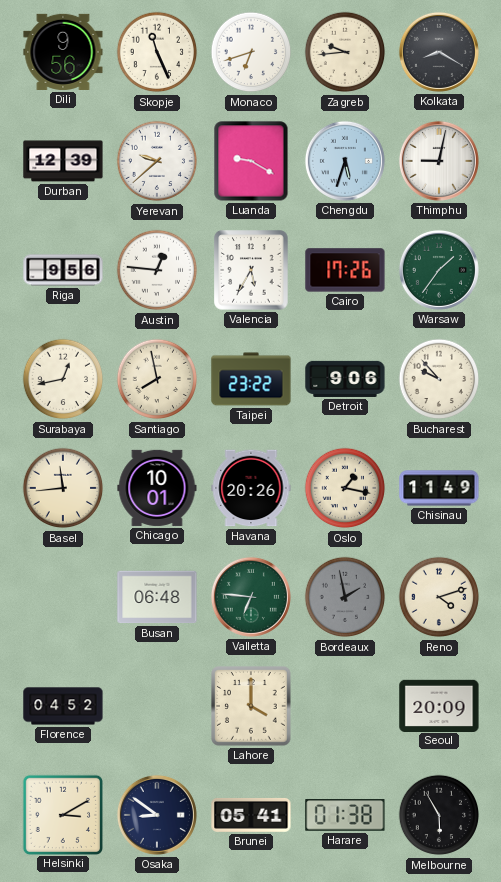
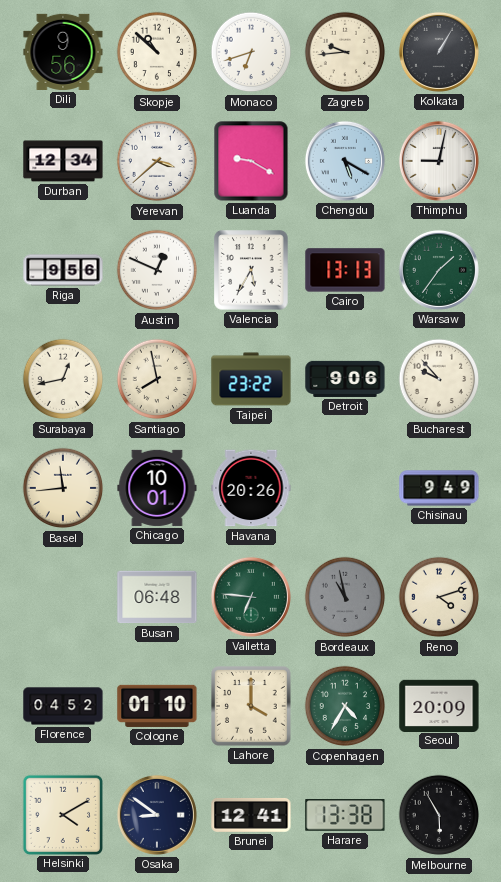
Skopje: 11:26 -> 10:52
Kolkata: 8:20 -> 1:05
Durban: 12:39 -> 12:34
Yerevan: 9:38 -> 3:38
Chengdu: 5:33 -> 5:20
Austin: 12:46 -> 12:49
Cairo: 17:26 -> 13:13
Oslo: 1:17 -> none
Chisinau: 11:49 -> 9:49
Bordeaux: 1:58 -> 10:58
Cologne: none -> 01:10
Copenhagen: none -> 4:35
Helsinki: 3:10 -> 4:10
Brunei: 05:41 -> 12:41
Harare: 01:38 -> 13:38
